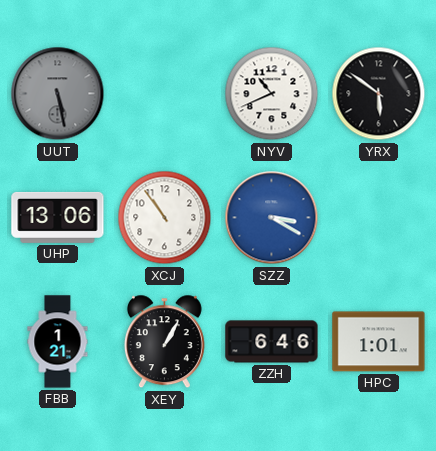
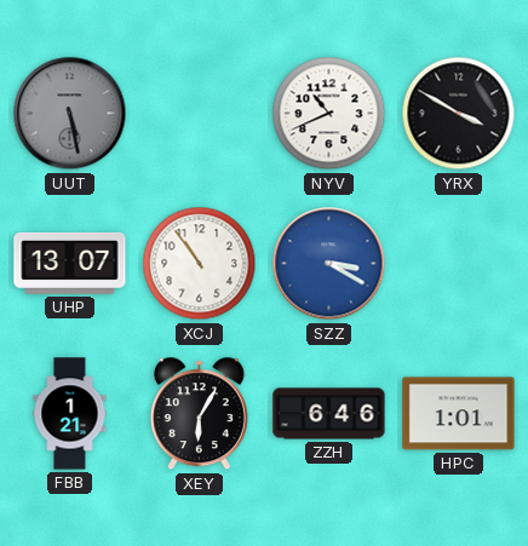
YRX: 5:51 -> 3:50
UHP: 13:06 -> 13:07
XEY: 1:05 -> 6:05
